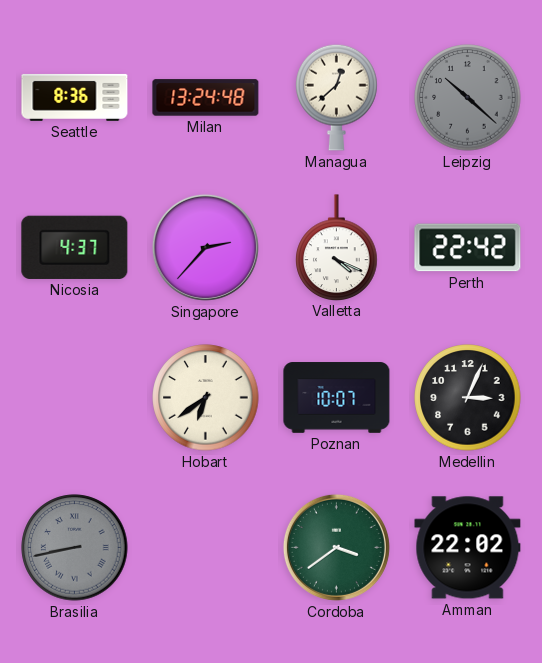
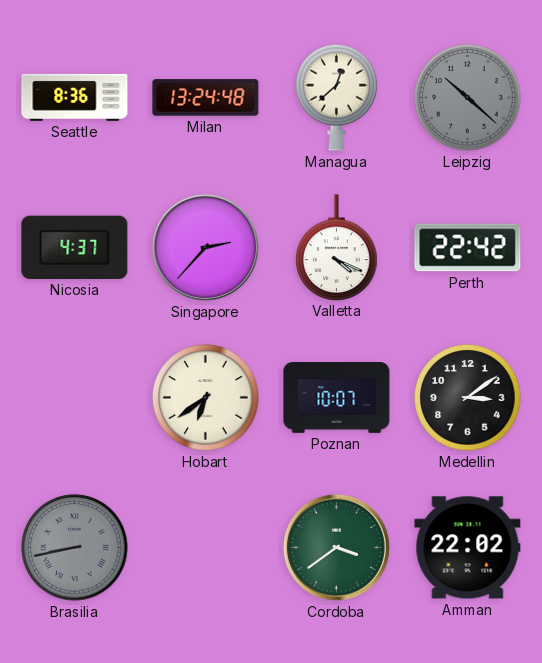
Medellin: 3:04 -> 3:09
